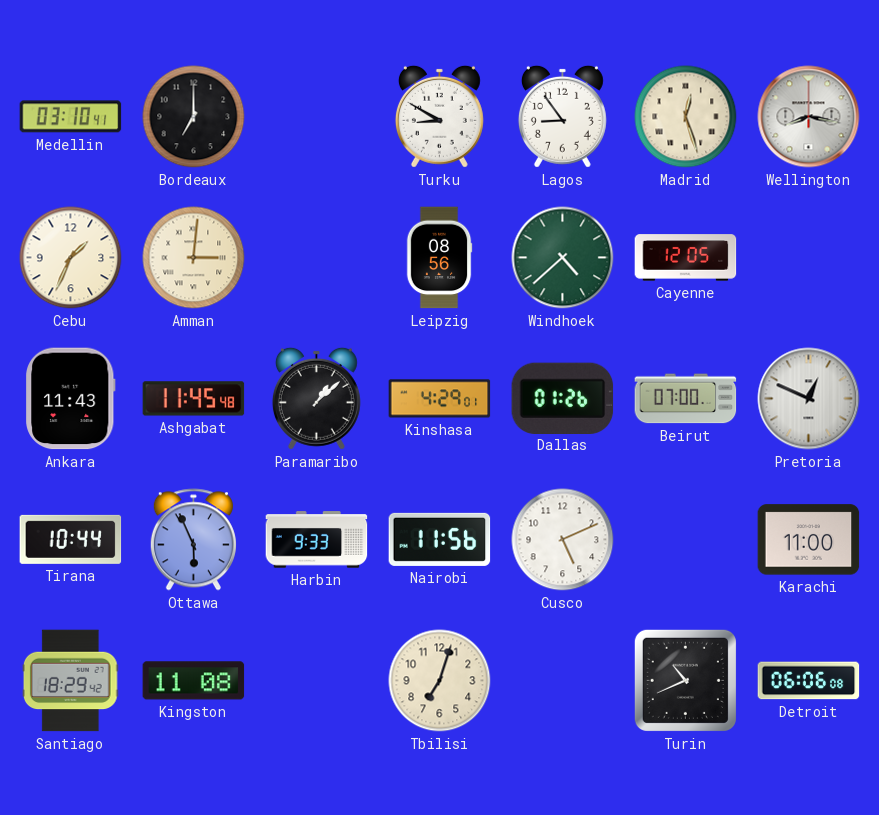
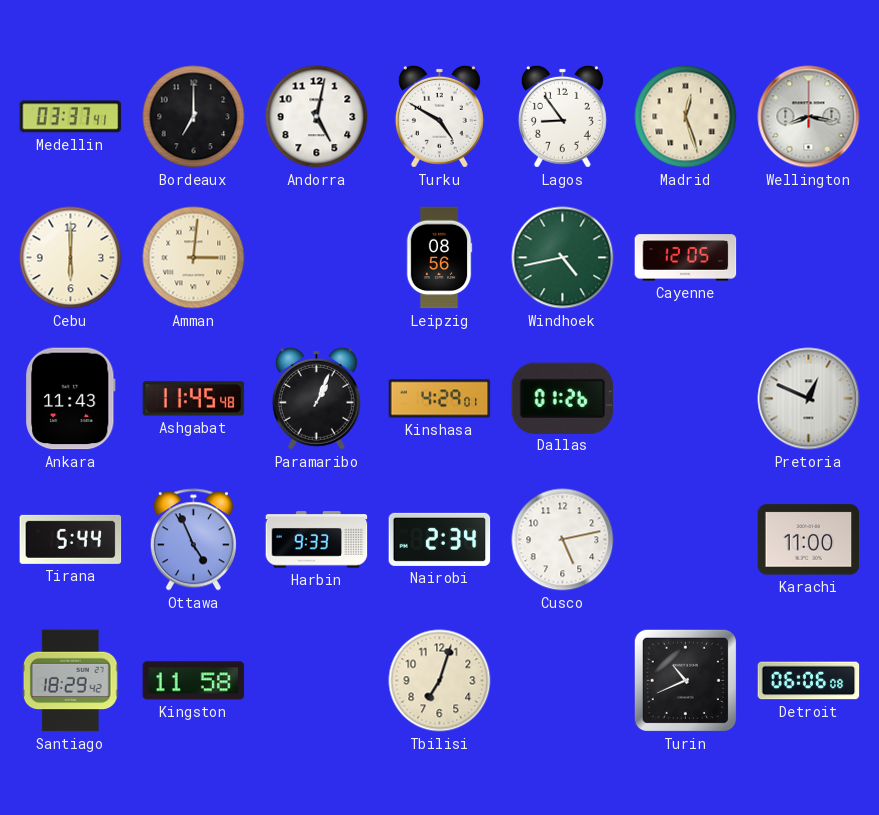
Medellin: 03:10 -> 03:37
Andorra: none -> 5:02
Turku: 8:50 -> 4:50
Cebu: 1:34 -> 6:00
Windhoek: 4:38 -> 4:43
Paramaribo: 1:08 -> 1:04
Beirut: 07:00 -> none
Tirana: 10:44 -> 5:44
Ottawa: 5:56 -> 4:56
Nairobi: 11:56 -> 2:34
Cusco: 5:11 -> 5:13
Kingston: 11:08 -> 11:58
